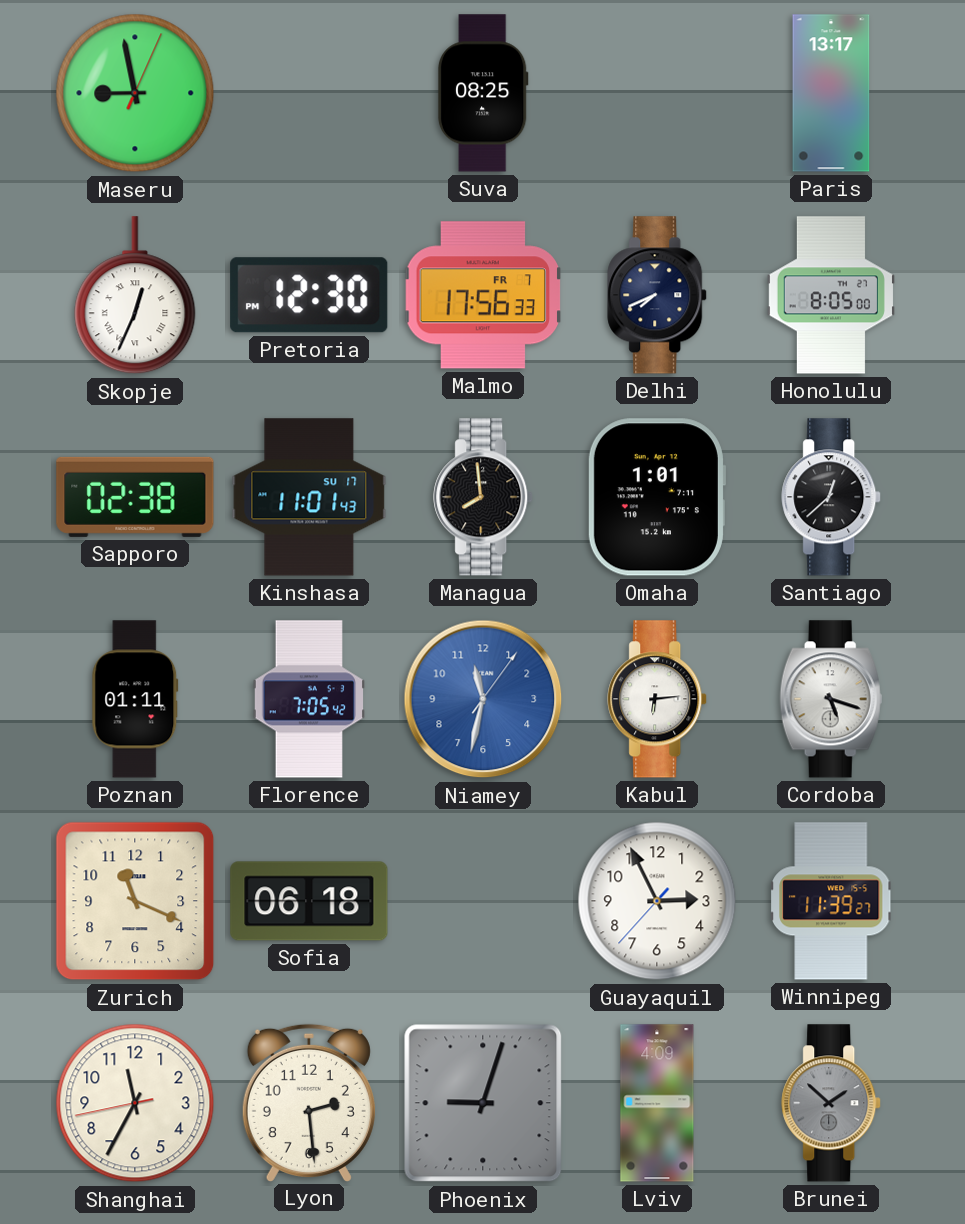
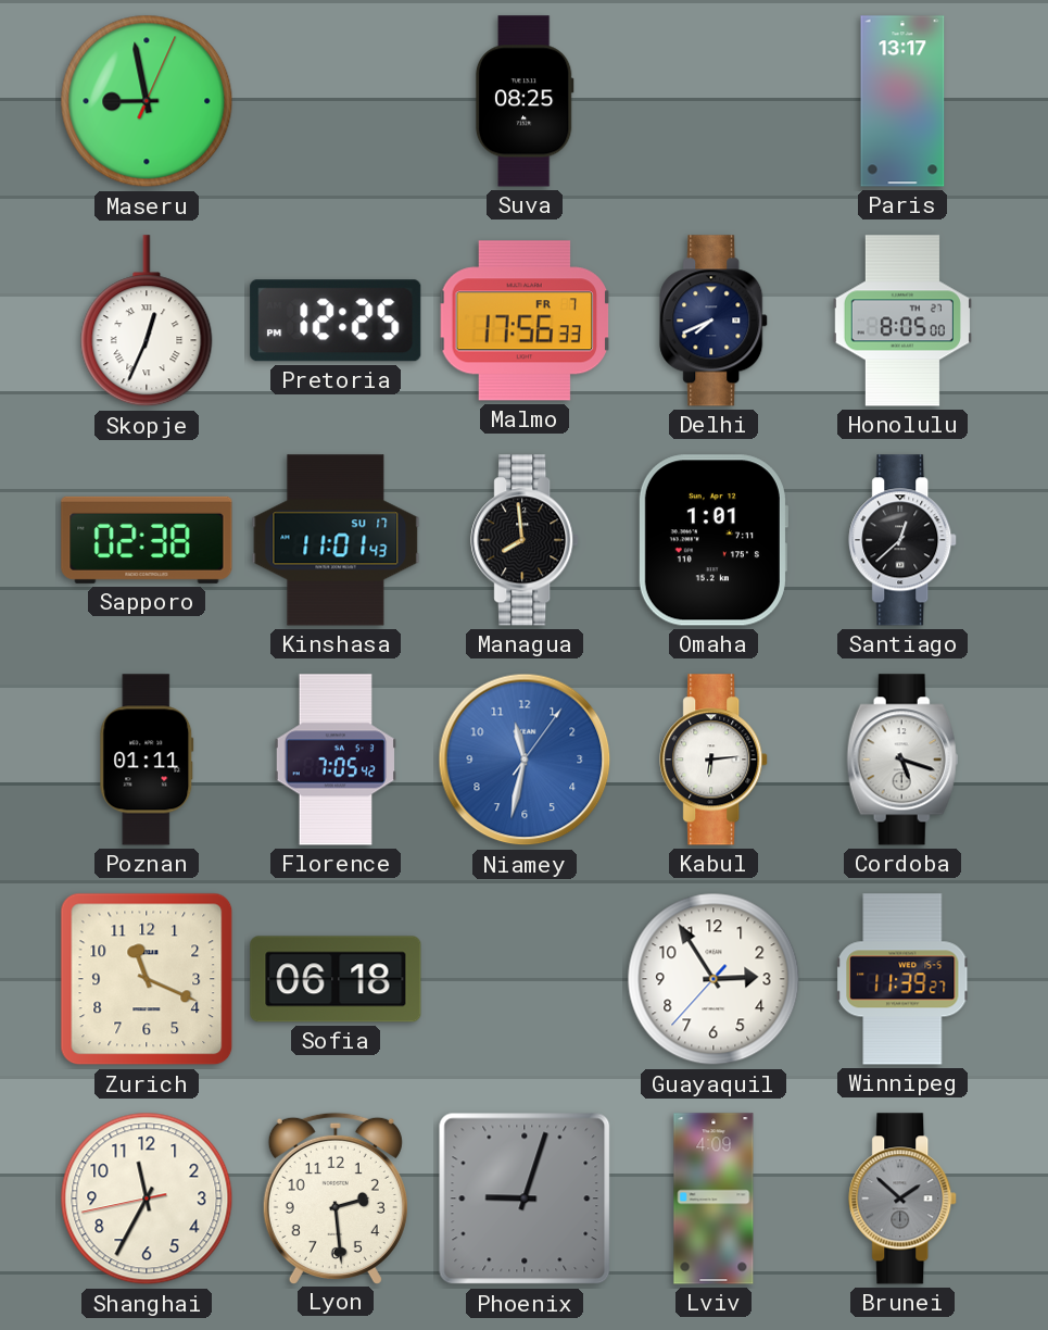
Pretoria: 12:30 -> 12:25
Guayaquil: 2:55 -> 2:54
